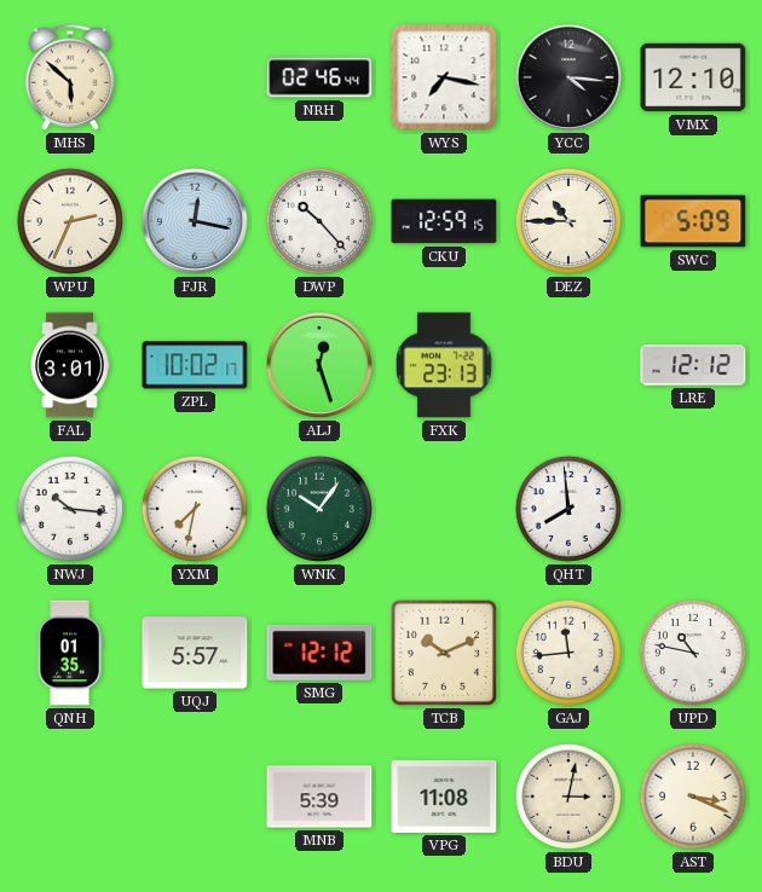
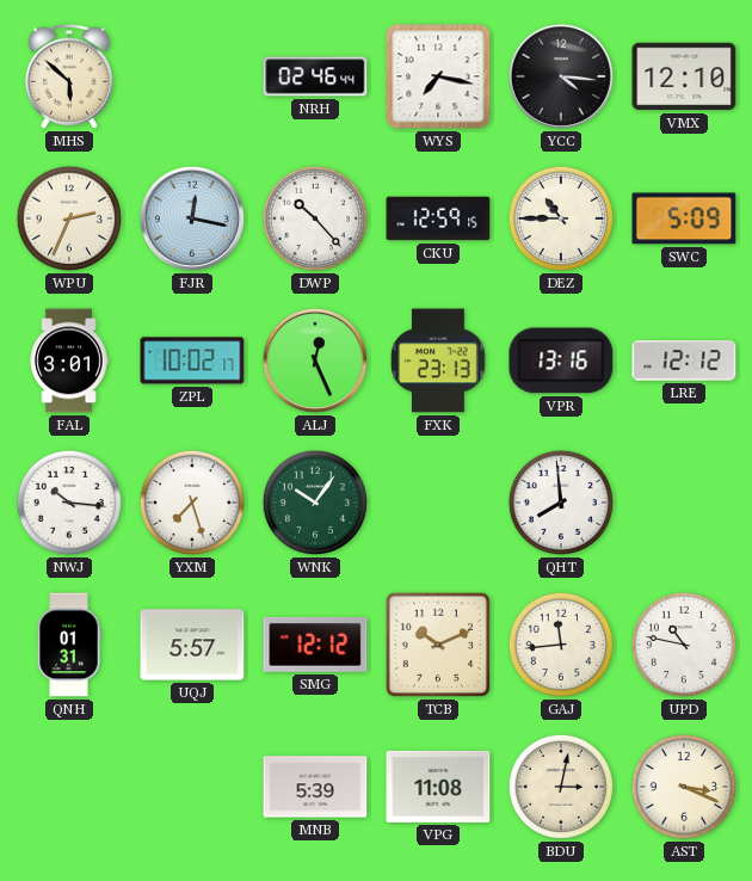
ALJ: 12:27 -> 12:26
VPR: none -> 13:16
YXM: 7:32 -> 7:27
QNH: 01:35 -> 01:31
